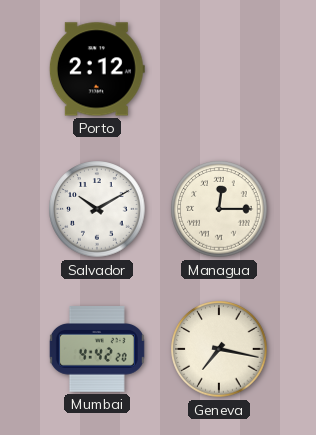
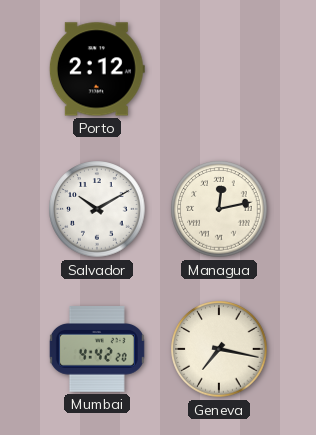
Managua: 12:15 -> 12:13
